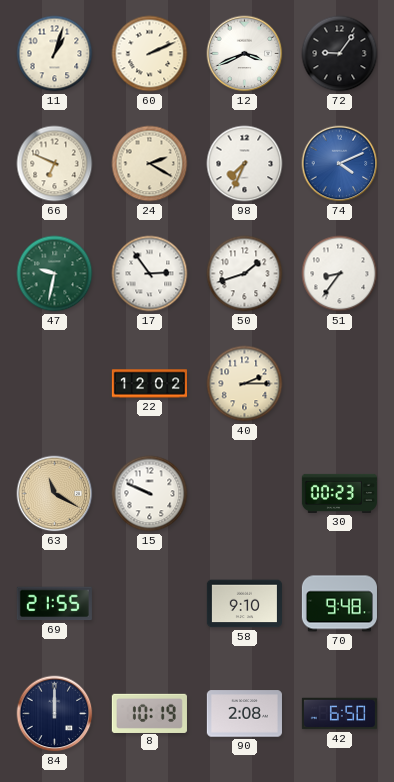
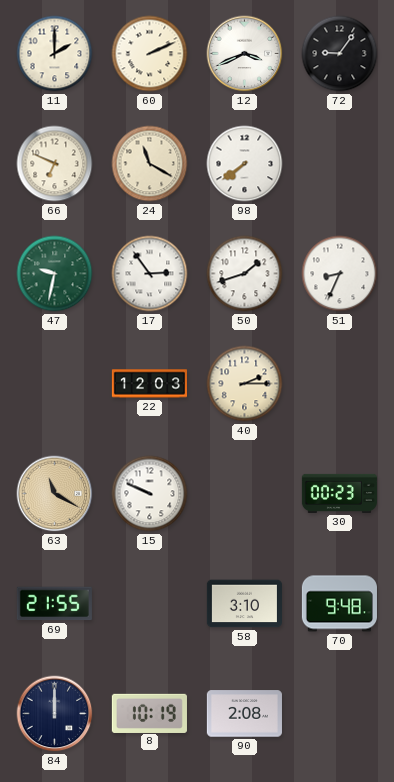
11: 1:03 -> 2:00
24: 2:20 -> 11:20
98: 7:34 -> 7:39
74: 4:11 -> none
51: 8:36 -> 8:34
22: 12:02 -> 12:03
58: 9:10 -> 3:10
42: 6:50 -> none
